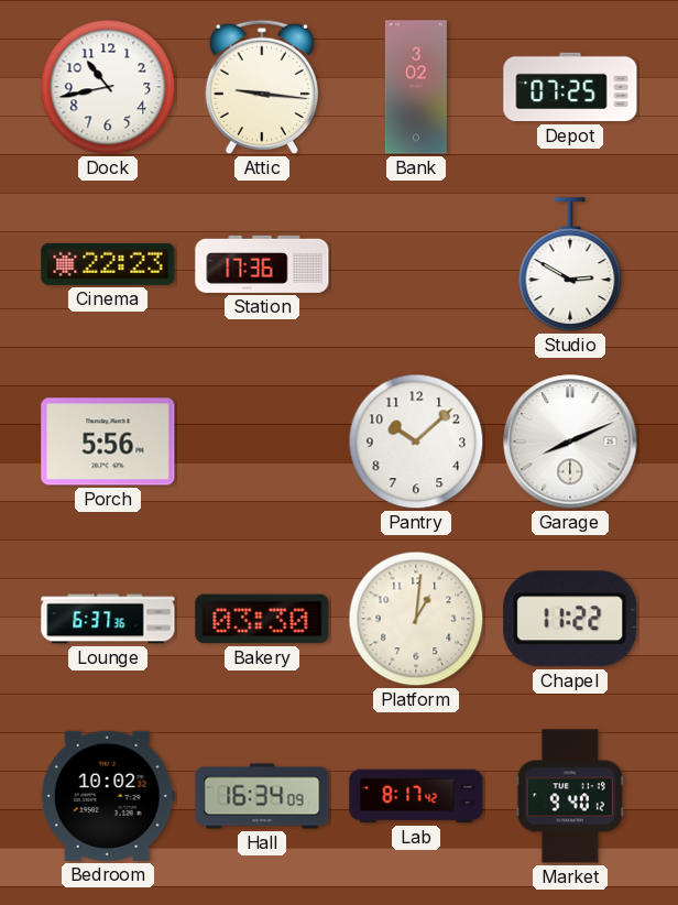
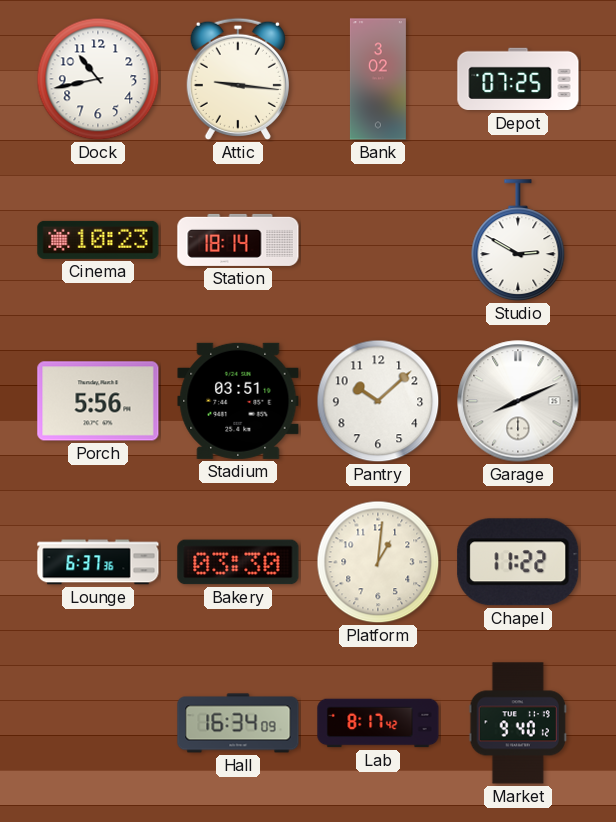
Cinema: 22:23 -> 10:23
Station: 17:36 -> 18:14
Stadium: none -> 03:51
Bedroom: 10:02 -> none
